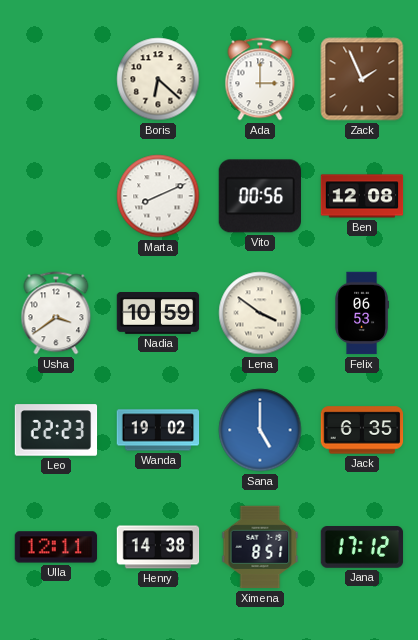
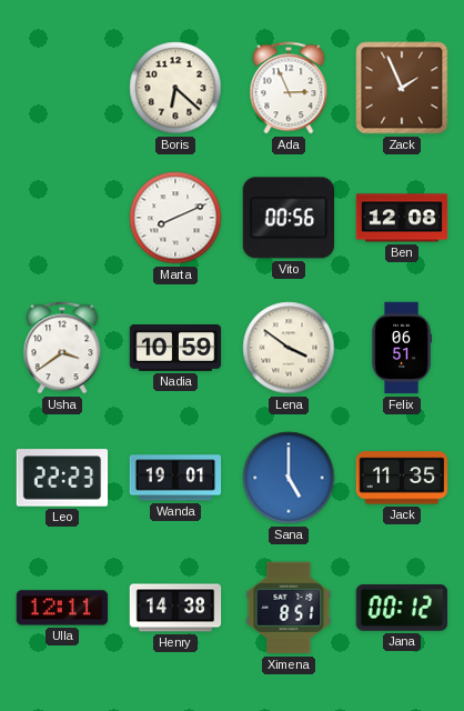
Ada: 3:00 -> 2:56
Felix: 06:53 -> 06:51
Wanda: 19:02 -> 19:01
Jack: 6:35 -> 11:35
Jana: 17:12 -> 00:12
